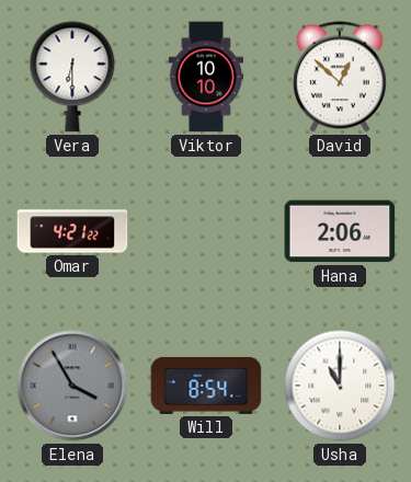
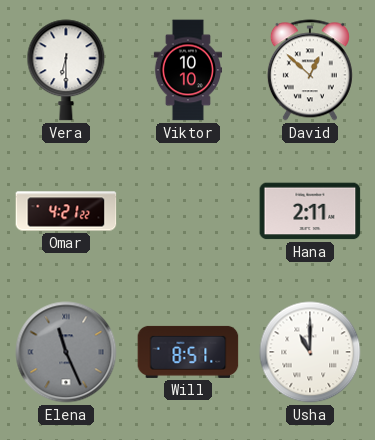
Hana: 2:06 -> 2:11
Elena: 3:55 -> 11:26
Will: 8:54 -> 8:51
